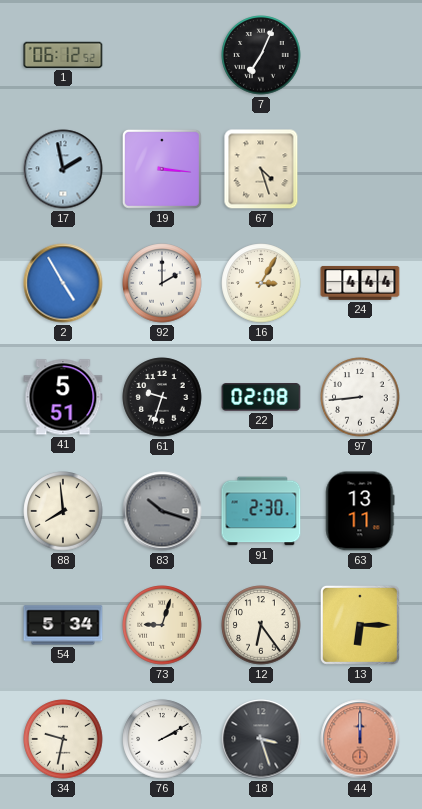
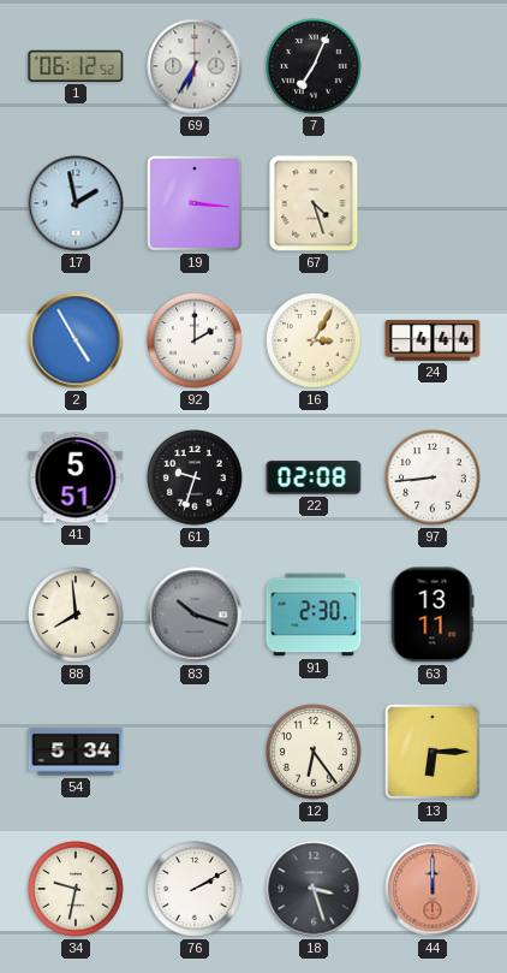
69: none -> 6:35
73: 9:03 -> none
